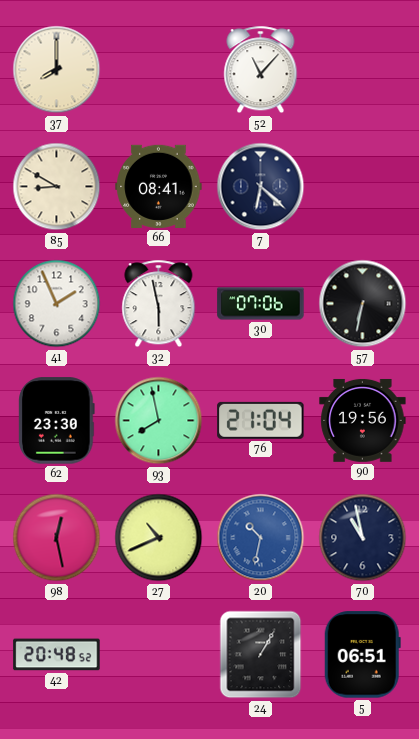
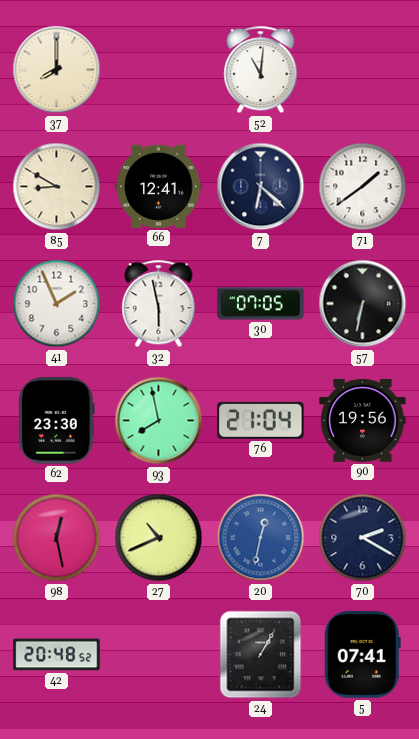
52: 11:07 -> 11:01
66: 08:41 -> 12:41
71: none -> 1:39
30: 07:06 -> 07:05
20: 10:32 -> 12:32
70: 10:58 -> 2:20
5: 06:51 -> 07:41
